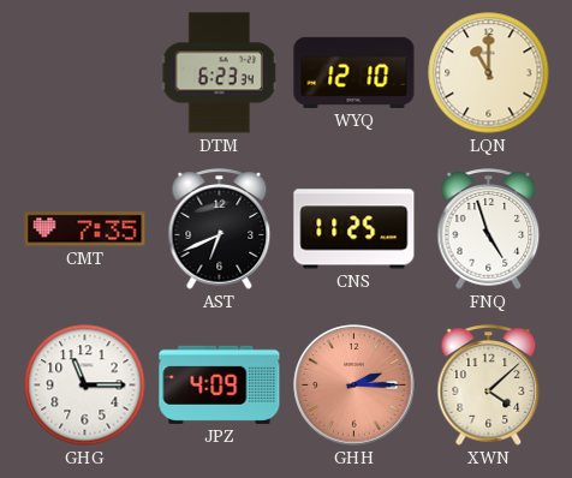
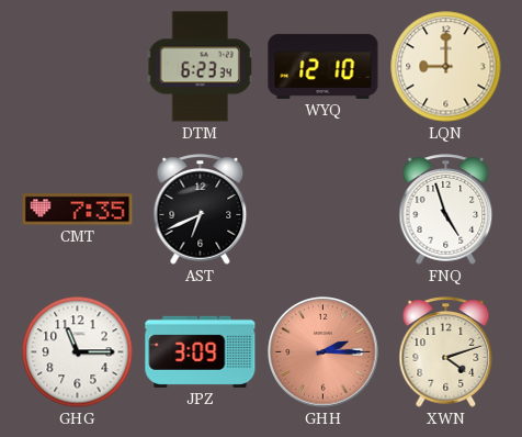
LQN: 11:00 -> 9:00
CNS: 11:25 -> none
JPZ: 4:09 -> 3:09
XWN: 4:08 -> 4:12
